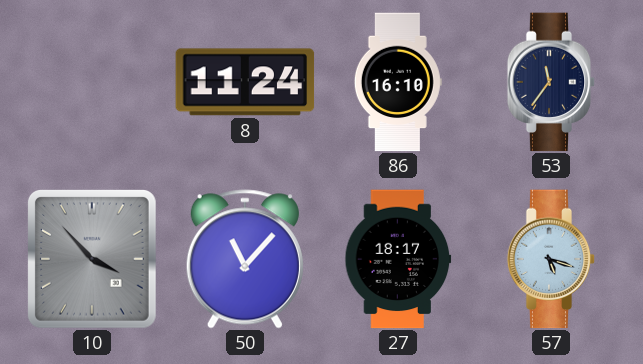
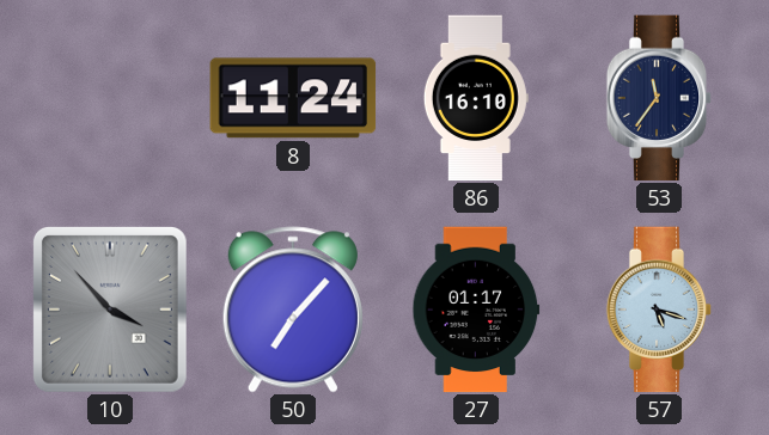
50: 11:07 -> 7:07
27: 18:17 -> 01:17
